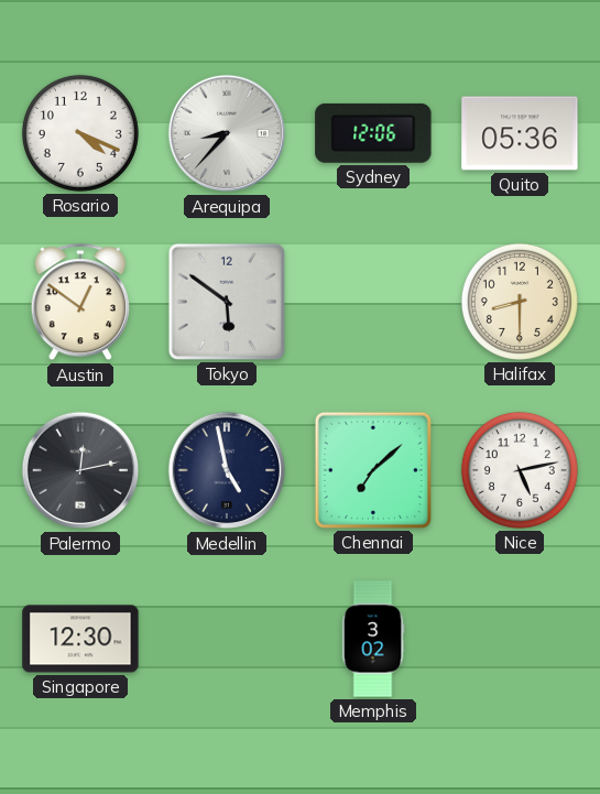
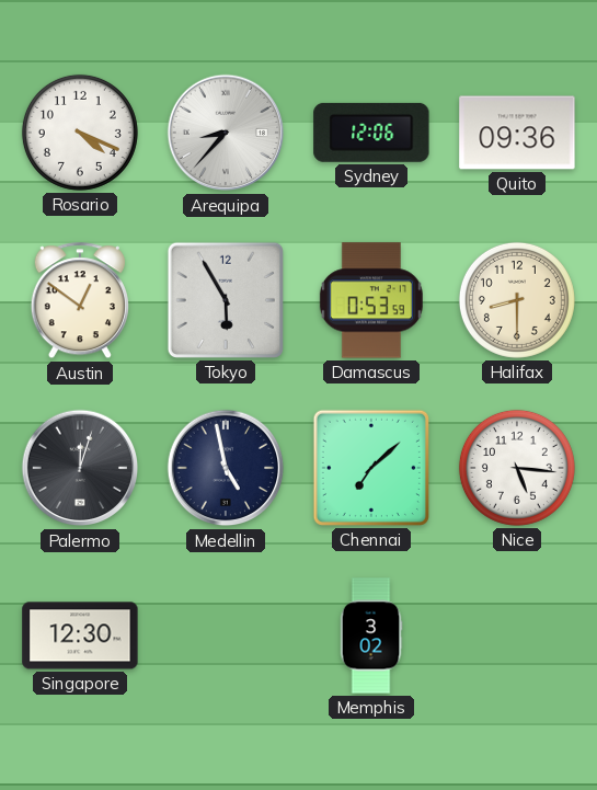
Quito: 05:36 -> 09:36
Tokyo: 5:51 -> 5:55
Damascus: none -> 0:53
Palermo: 12:13 -> 12:03
Nice: 5:13 -> 5:16
